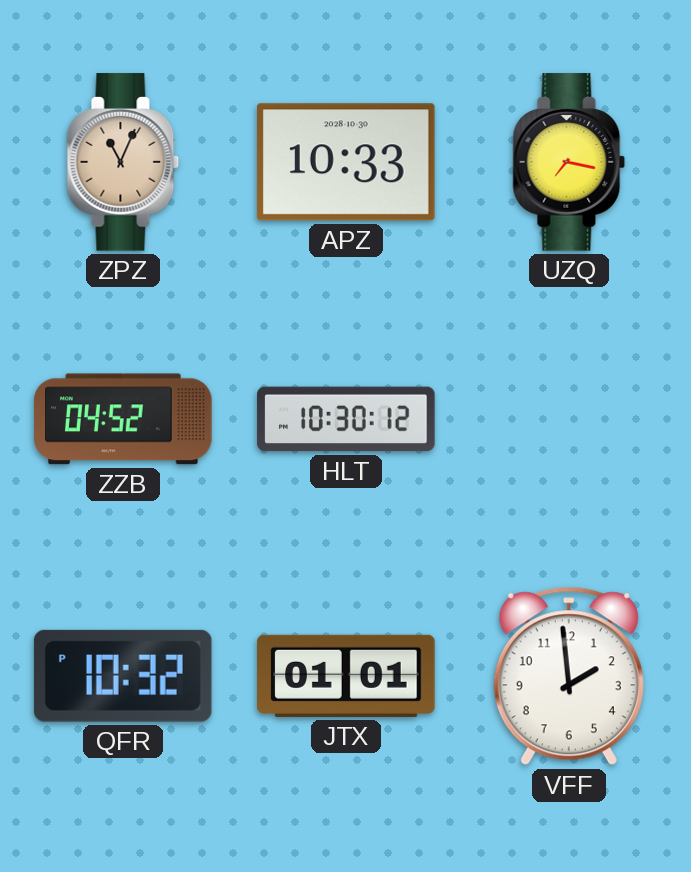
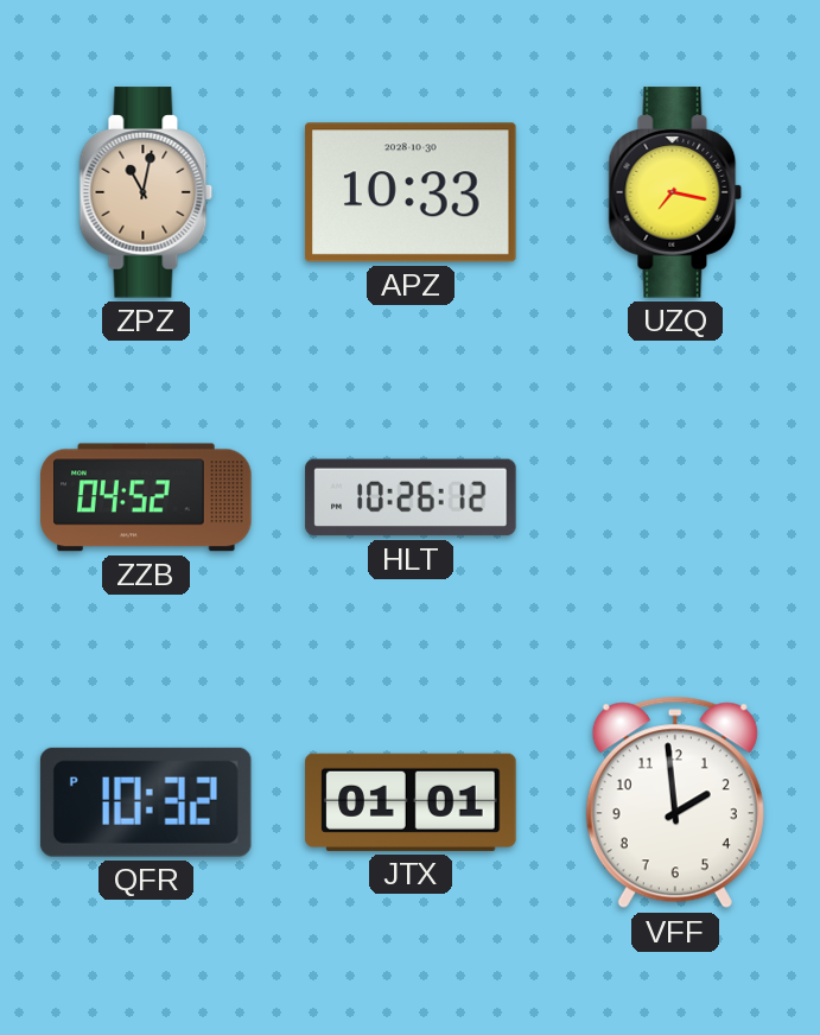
ZPZ: 11:04 -> 11:02
HLT: 10:30 -> 10:26
